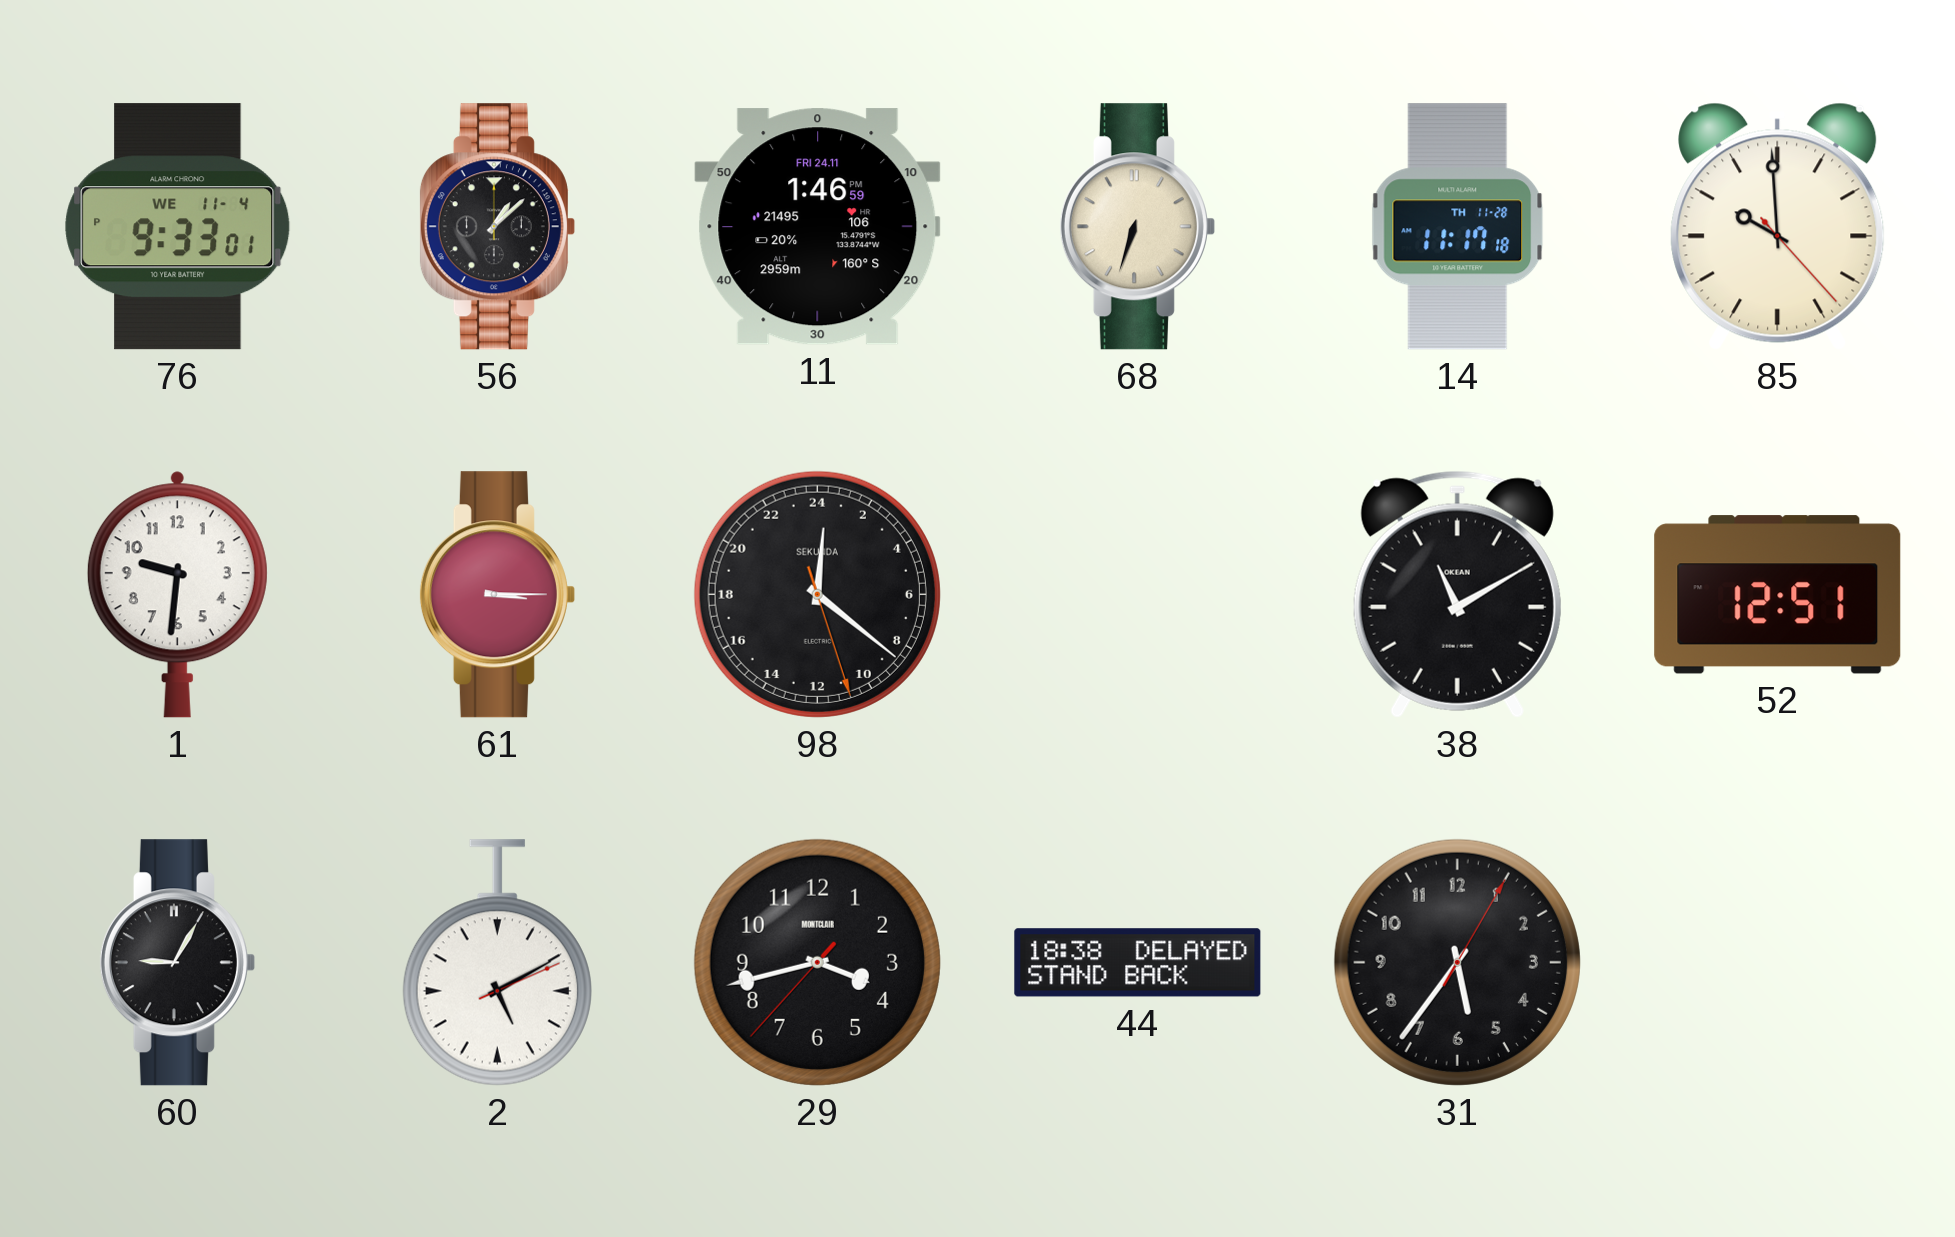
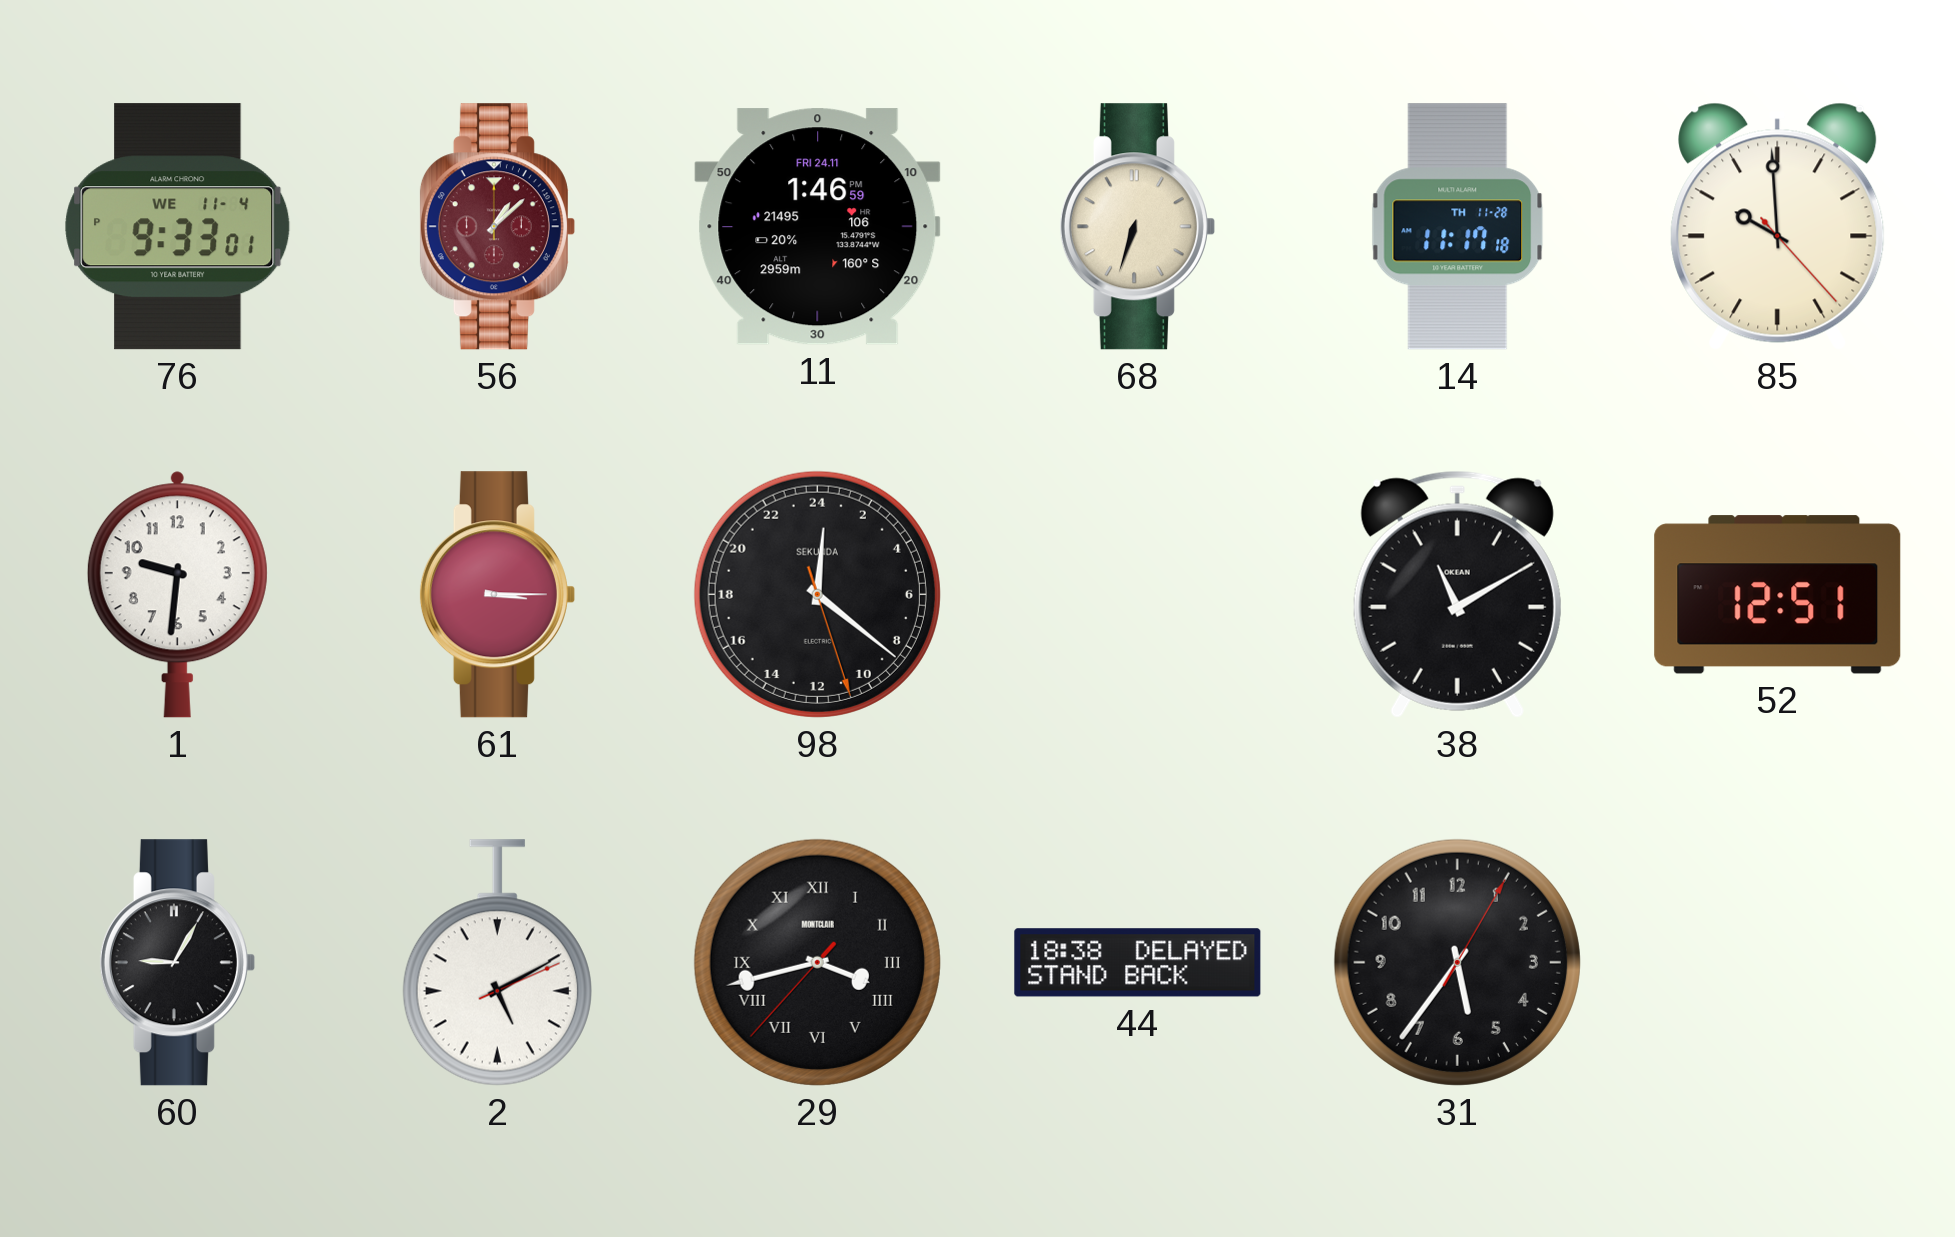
56 dial: black -> burgundy
29 numerals: Arabic -> Roman
